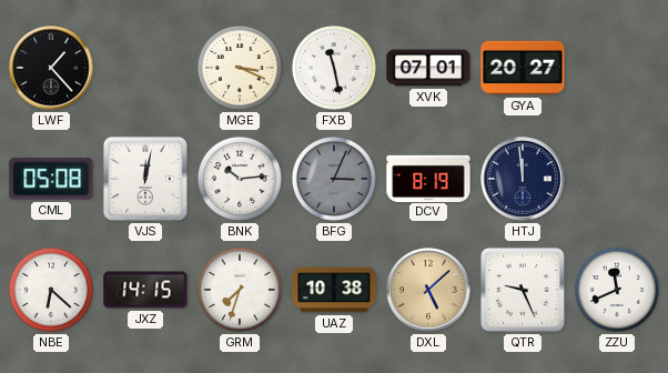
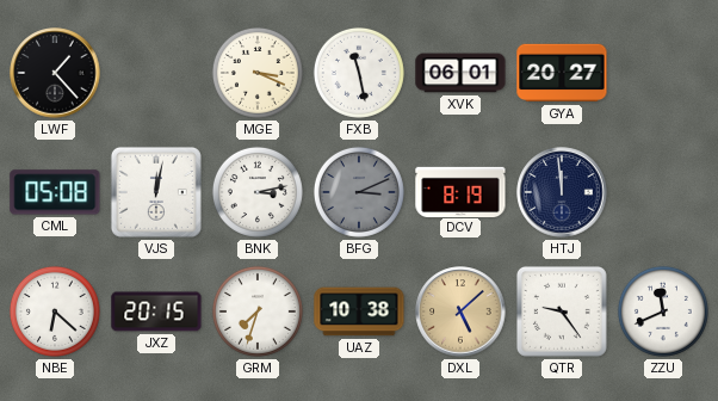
XVK: 07:01 -> 06:01
BNK: 10:14 -> 3:13
BFG: 3:04 -> 3:11
JXZ: 14:15 -> 20:15
QTR: 9:26 -> 9:24
